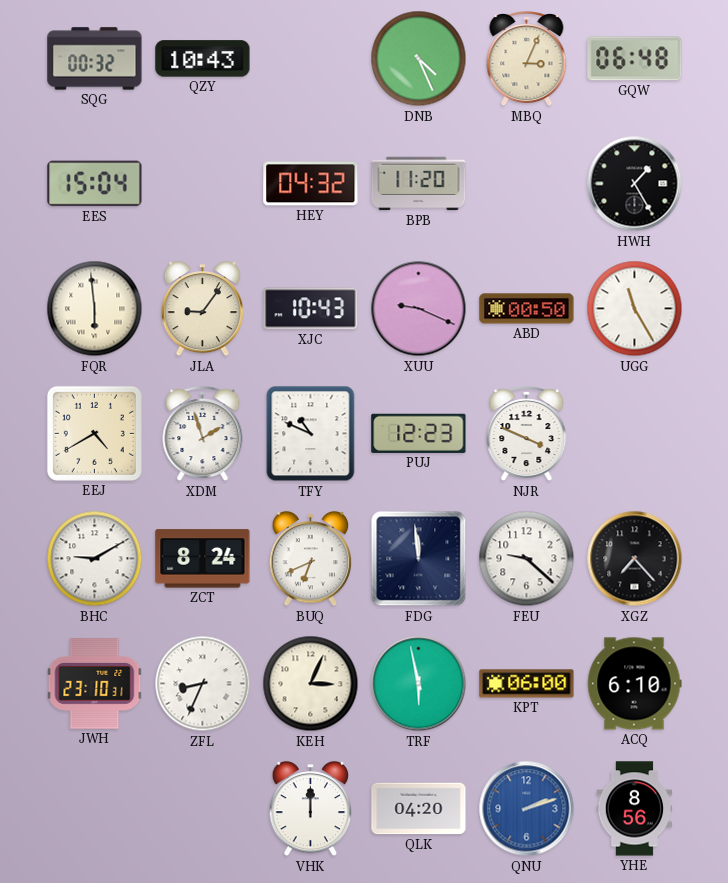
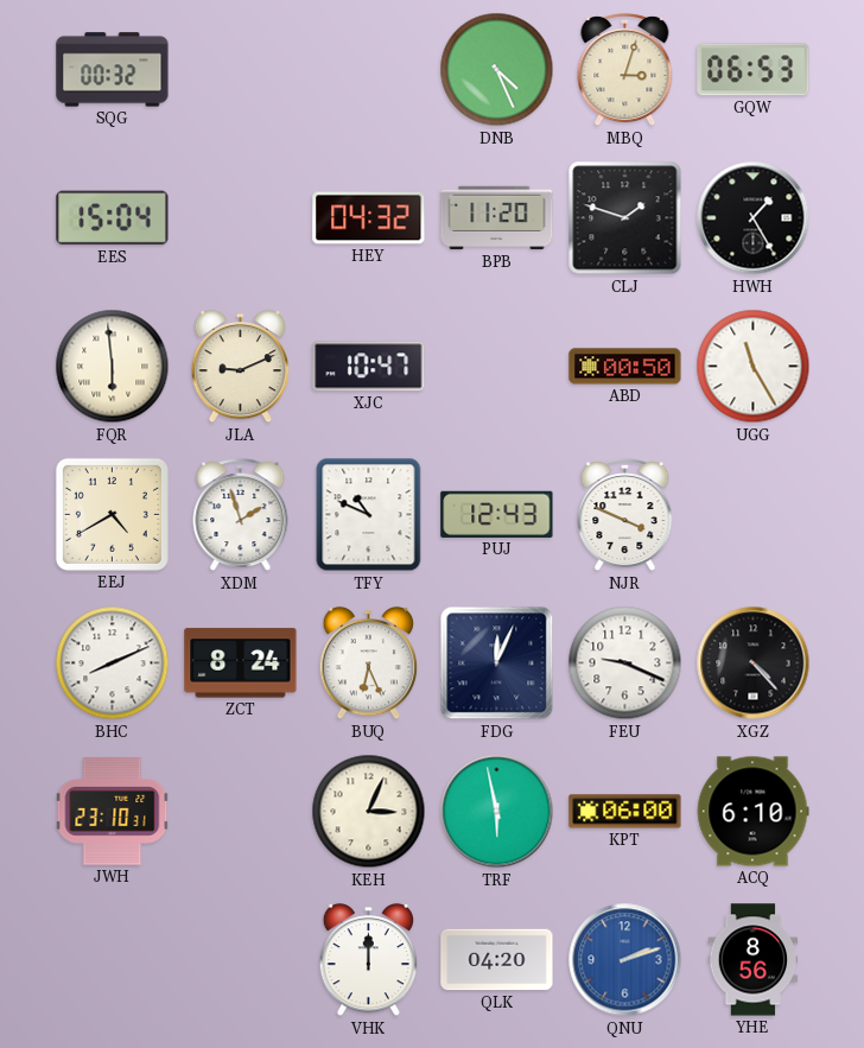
QZY: 10:43 -> none
MBQ: 3:04 -> 3:03
GQW: 06:48 -> 06:53
CLJ: none -> 1:48
JLA: 9:06 -> 9:11
XJC: 10:43 -> 10:47
XUU: 9:19 -> none
PUJ: 12:23 -> 12:43
BHC: 9:10 -> 8:11
BUQ: 6:41 -> 6:26
FDG: 11:59 -> 12:04
FEU: 9:22 -> 9:19
XGZ: 7:23 -> 4:23
ZFL: 8:34 -> none
